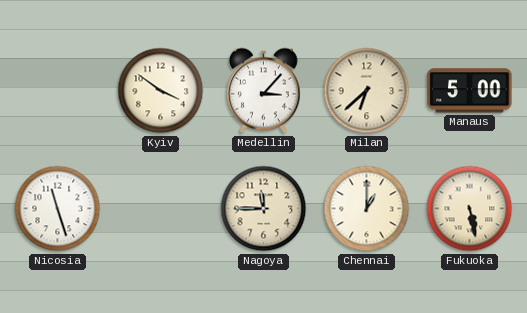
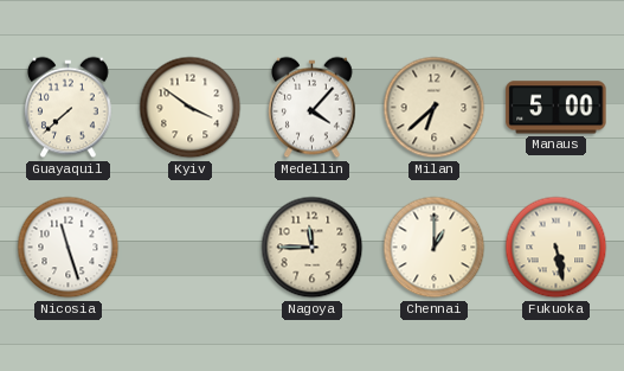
Guayaquil: none -> 7:38
Medellin: 3:07 -> 4:07
